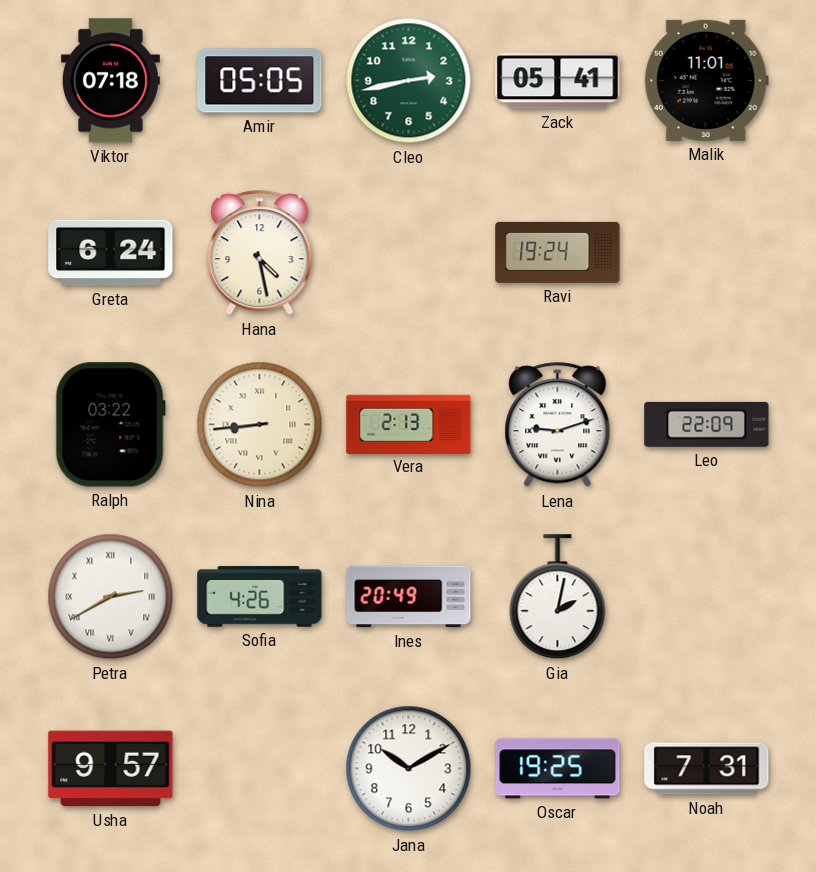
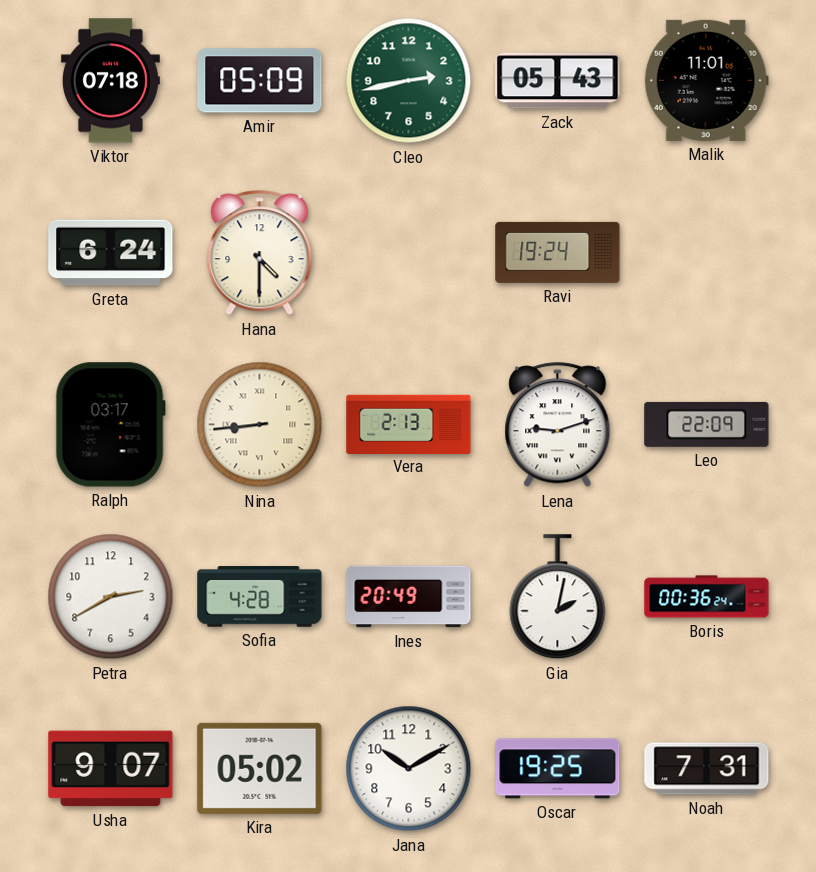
Amir: 05:05 -> 05:09
Zack: 05:41 -> 05:43
Hana: 4:28 -> 4:30
Ralph: 03:22 -> 03:17
Petra numerals: Roman -> Arabic
Sofia: 4:26 -> 4:28
Boris: none -> 00:36
Usha: 9:57 -> 9:07
Kira: none -> 05:02
